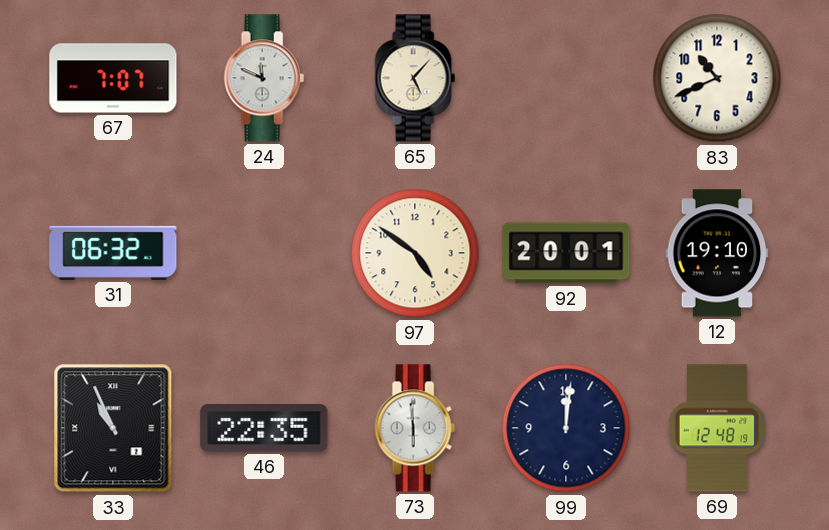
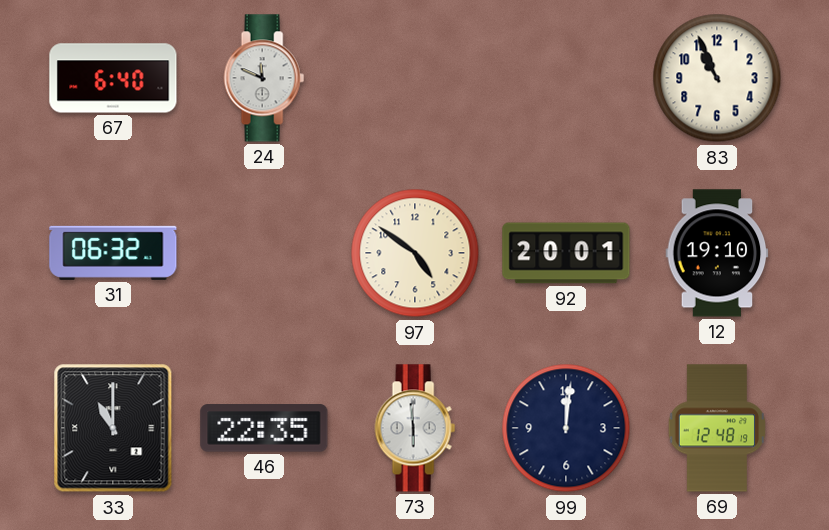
67: 7:07 -> 6:40
65: 5:07 -> none
83: 10:41 -> 10:56
33: 10:56 -> 11:00
